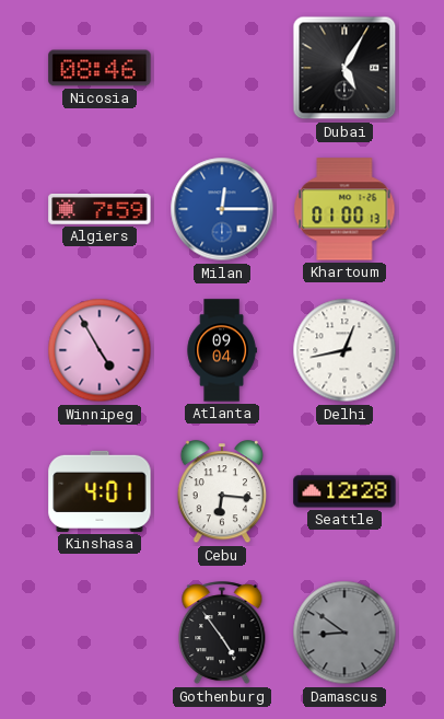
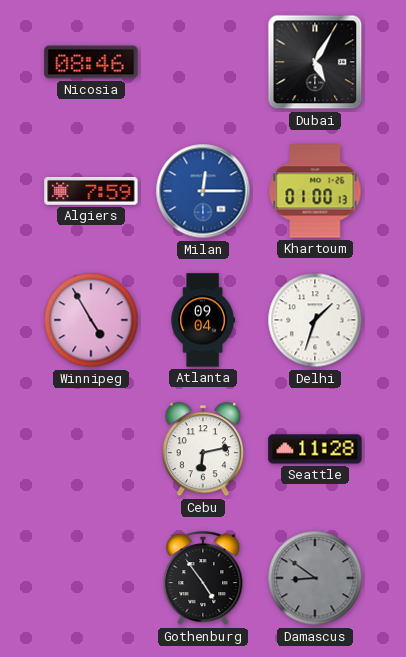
Delhi: 12:43 -> 1:33
Kinshasa: 4:01 -> none
Cebu: 6:16 -> 6:13
Seattle: 12:28 -> 11:28
